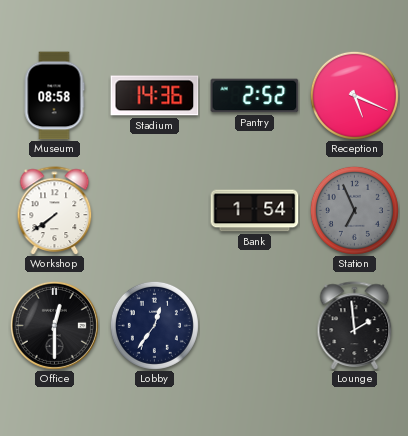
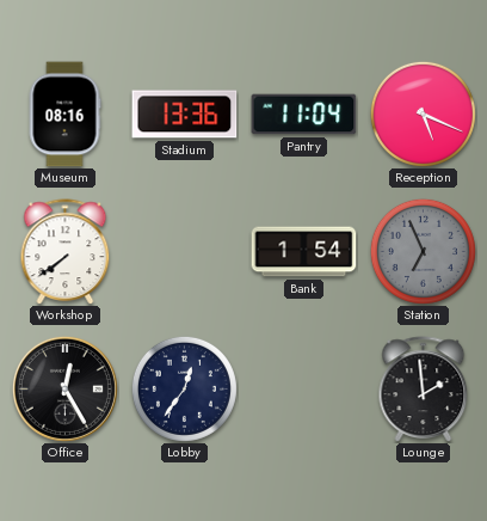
Museum: 08:58 -> 08:16
Stadium: 14:36 -> 13:36
Pantry: 2:52 -> 11:04
Office: 12:30 -> 12:25
